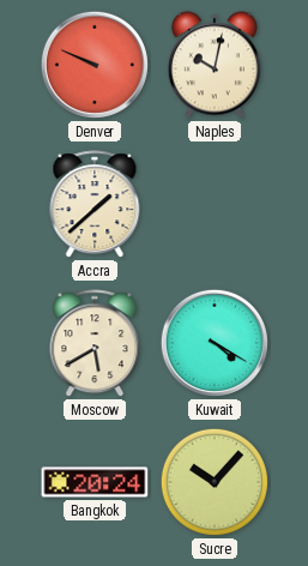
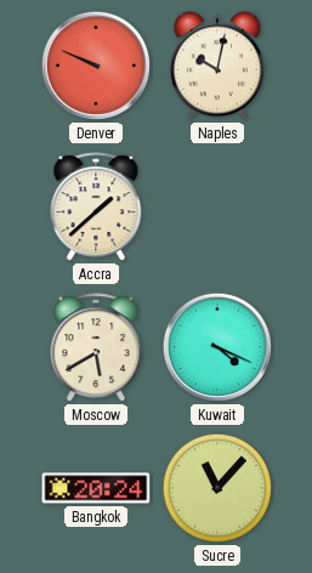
Kuwait: 4:20 -> 4:19
Sucre: 10:07 -> 11:07
